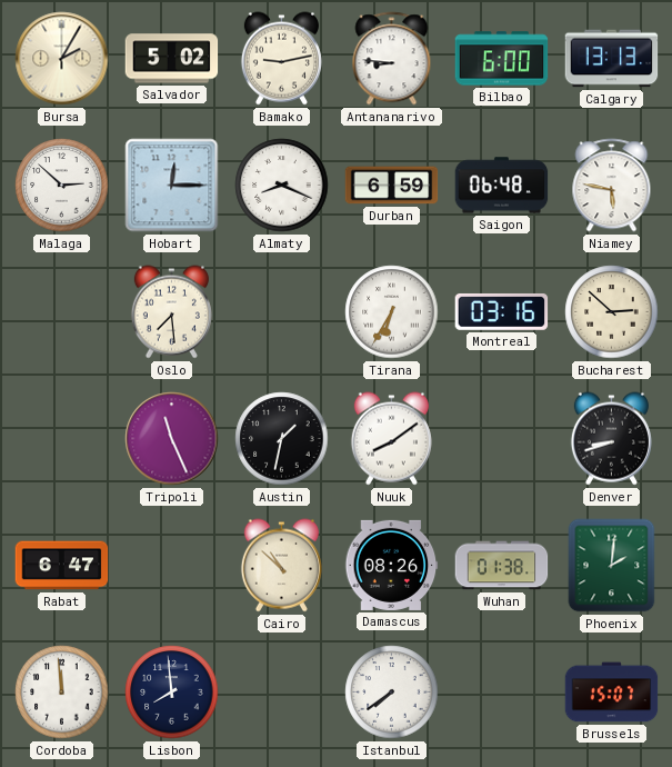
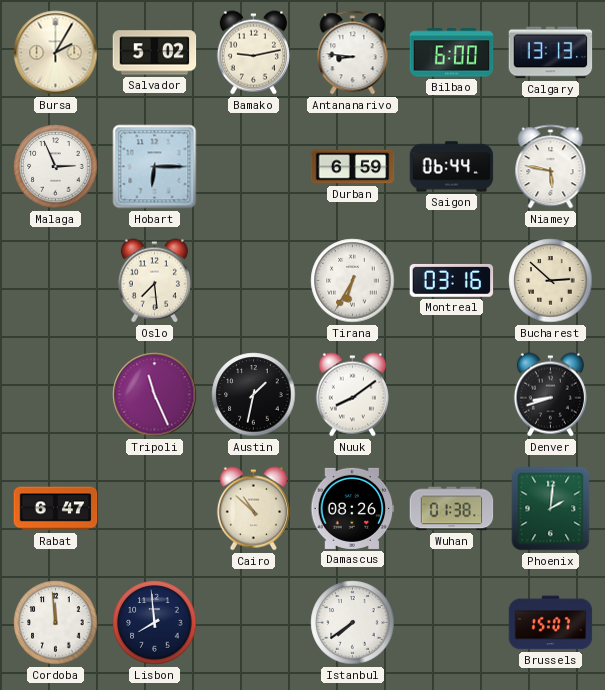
Malaga: 2:52 -> 2:56
Hobart: 12:15 -> 6:15
Almaty: 8:19 -> none
Saigon: 06:48 -> 06:44
